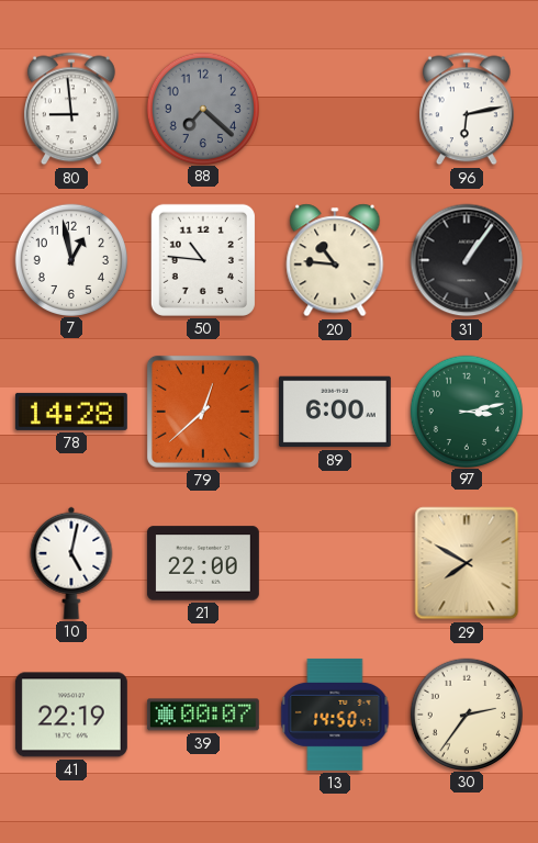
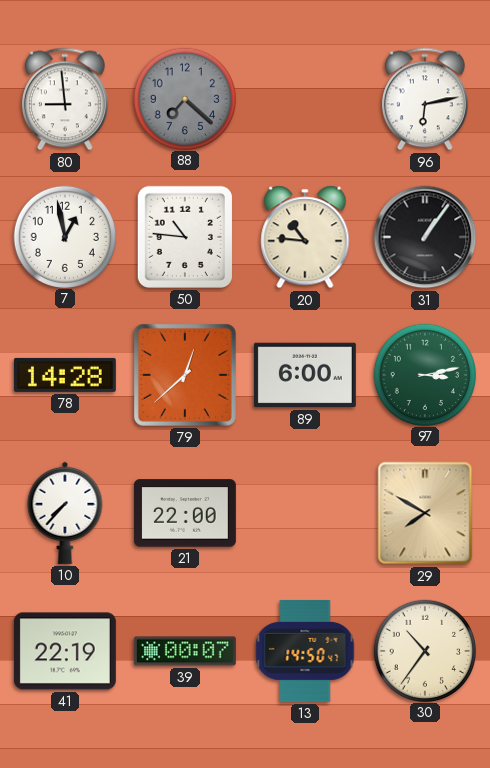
10: 5:02 -> 7:37
30: 2:36 -> 10:36
